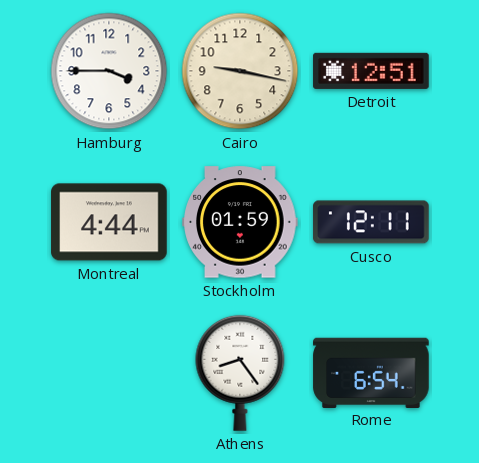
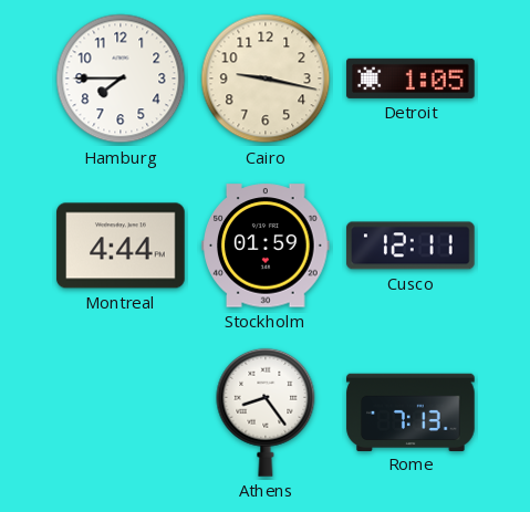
Hamburg: 3:45 -> 7:45
Detroit: 12:51 -> 1:05
Rome: 6:54 -> 7:13
